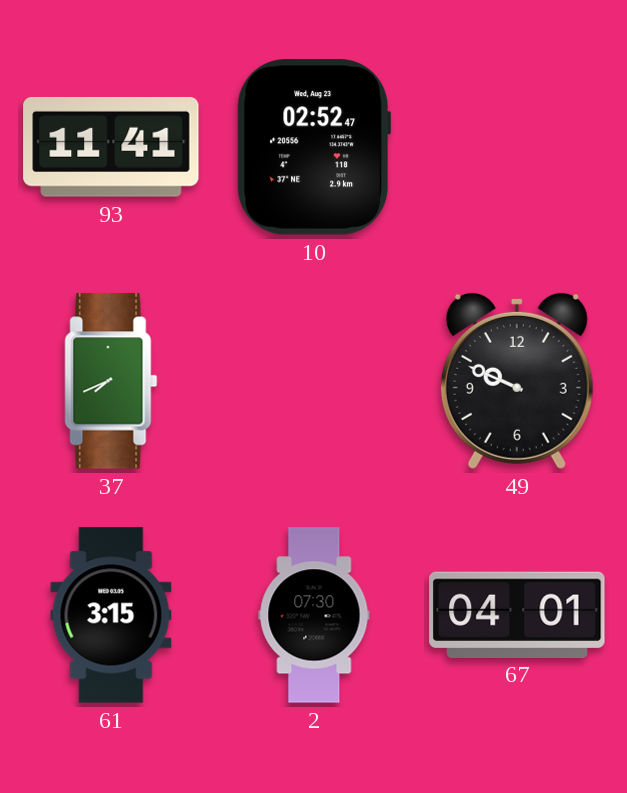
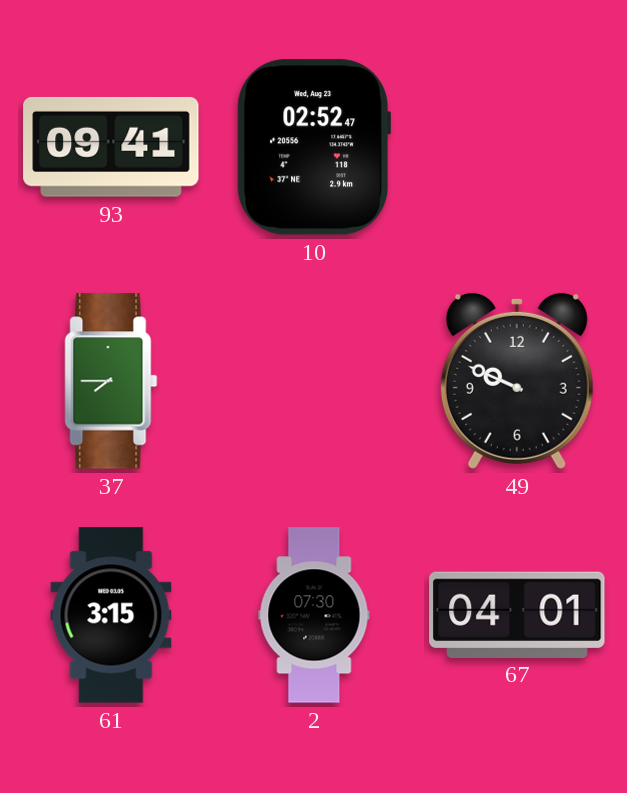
93: 11:41 -> 09:41
37: 7:41 -> 7:45
